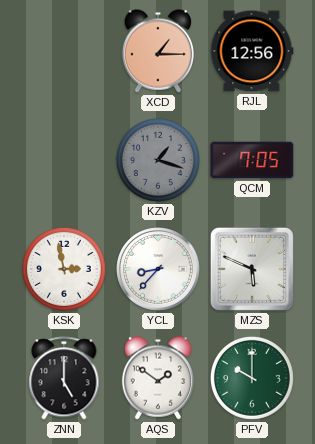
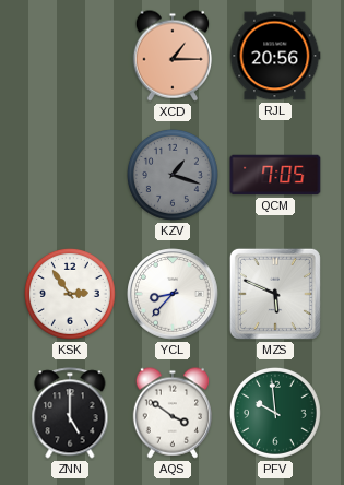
RJL: 12:56 -> 20:56
KSK: 2:58 -> 2:54
AQS: 1:51 -> 3:51
PFV: 10:00 -> 9:59
